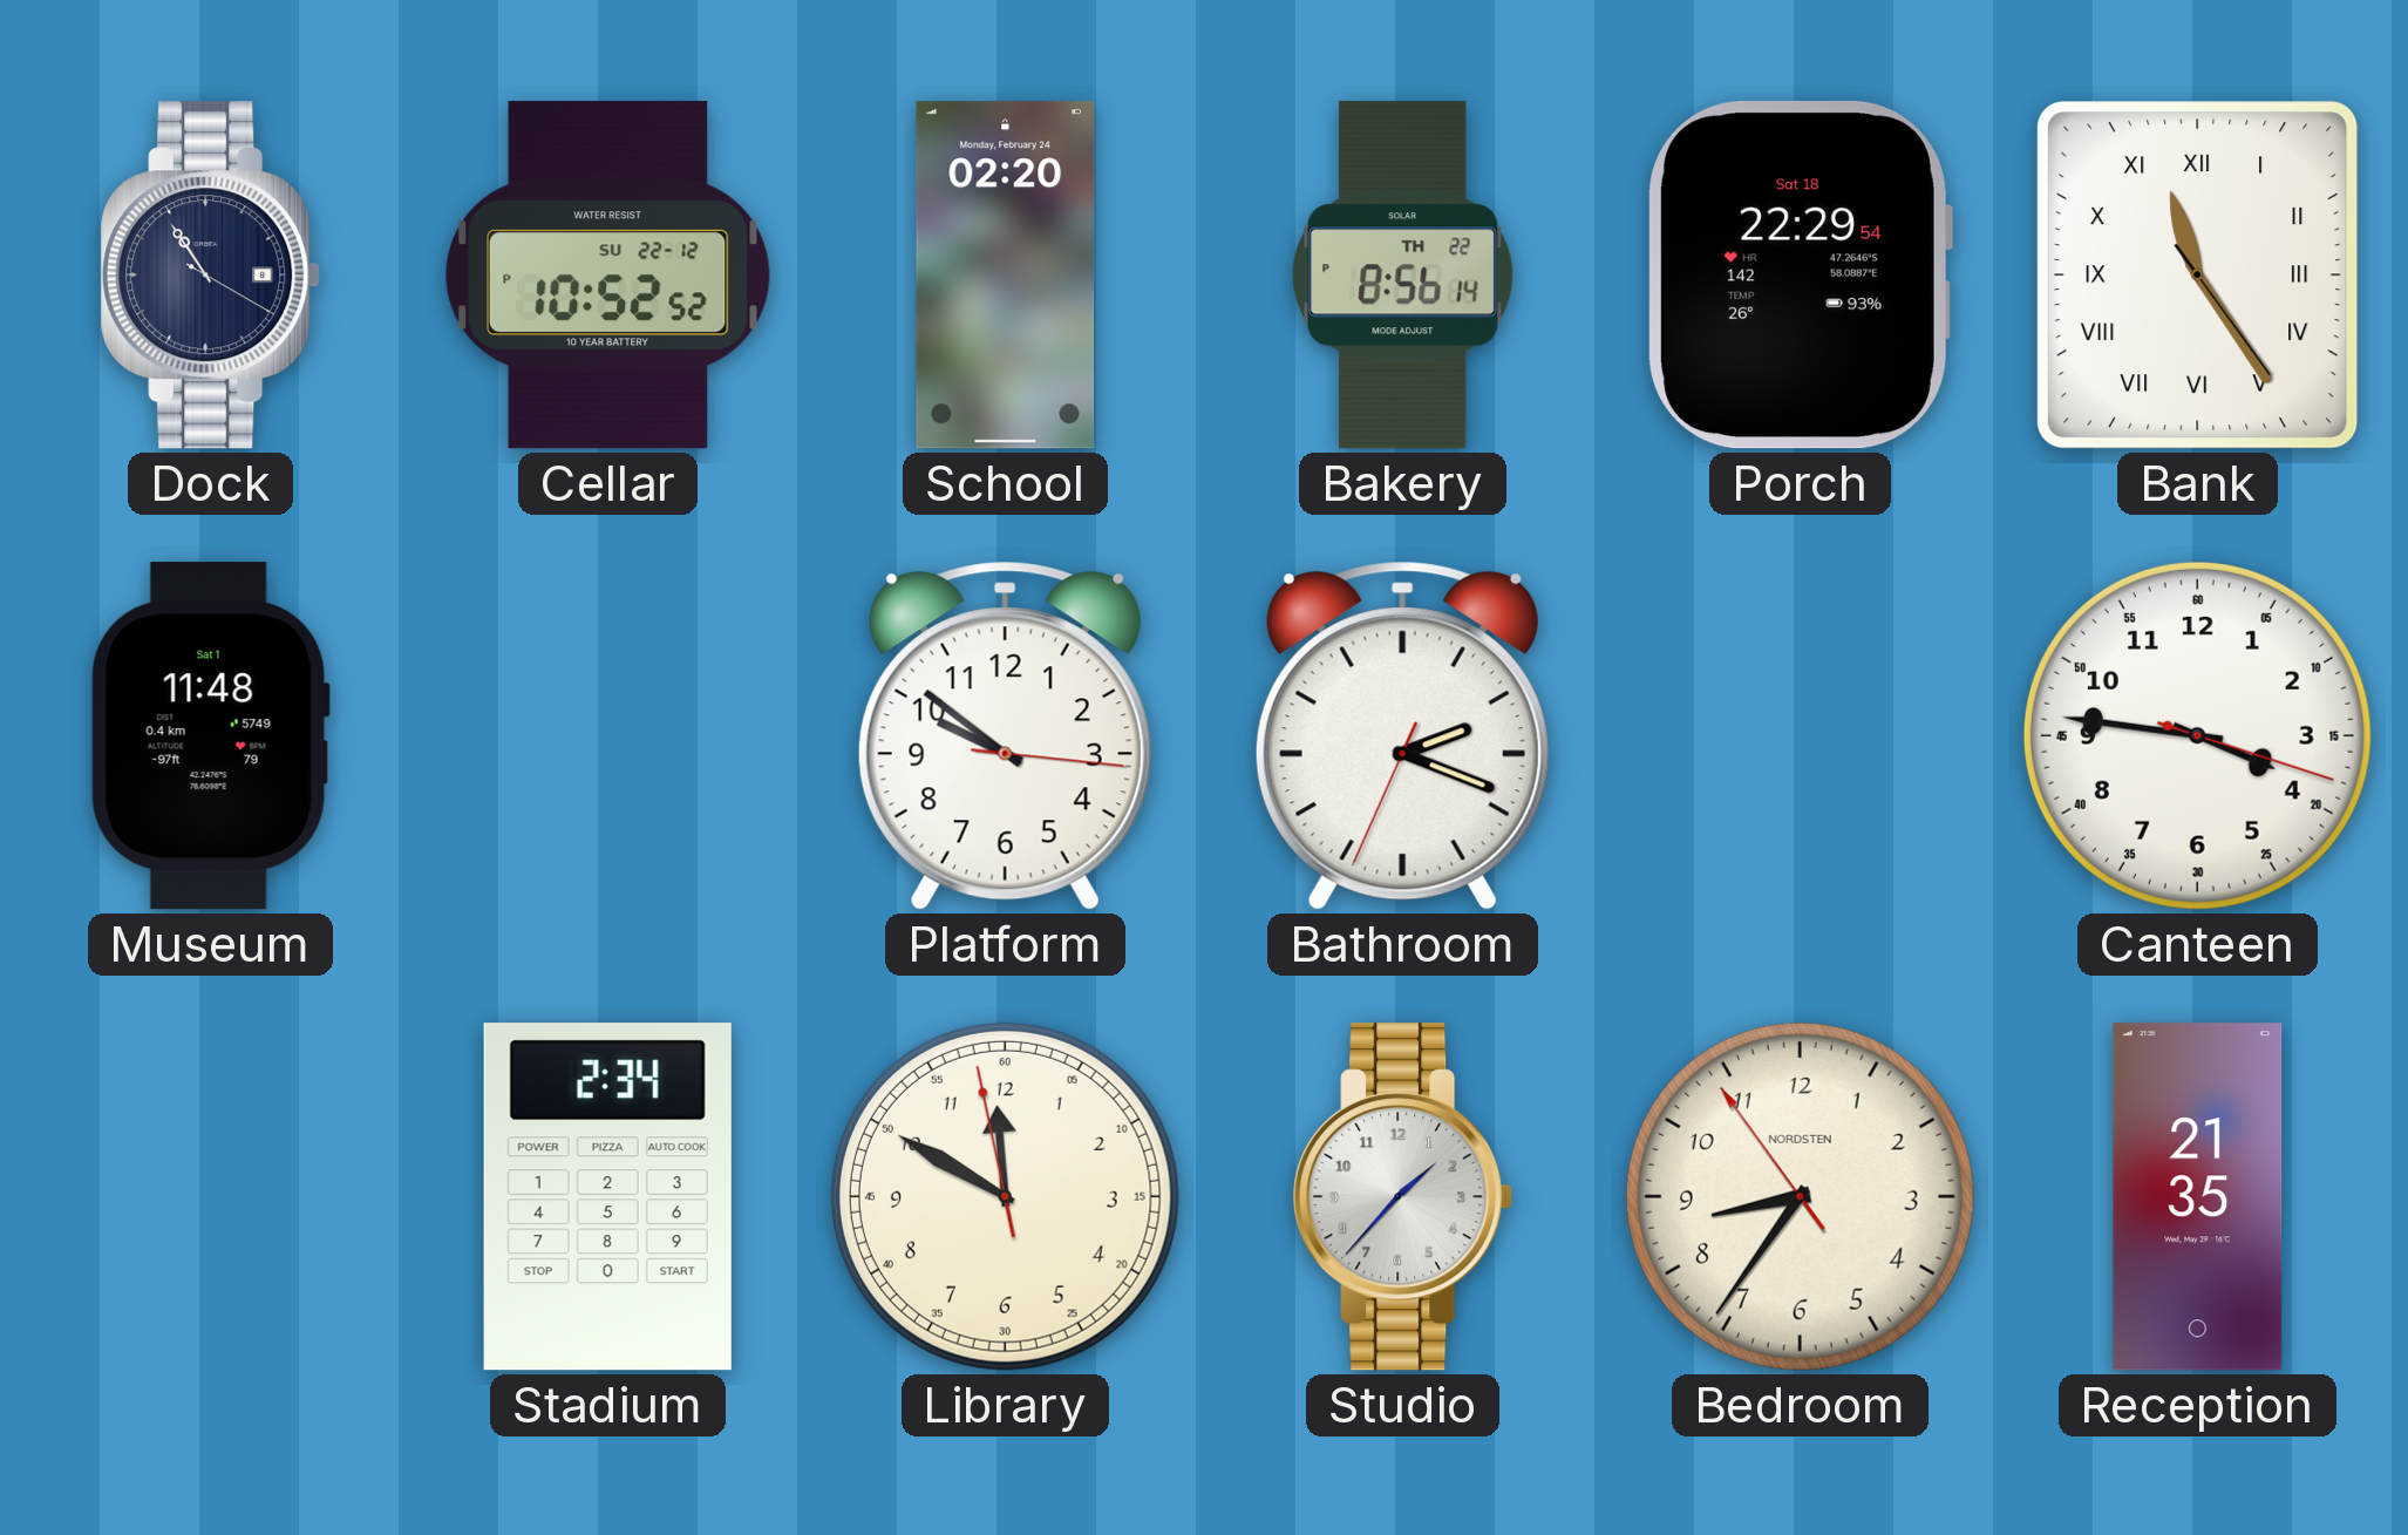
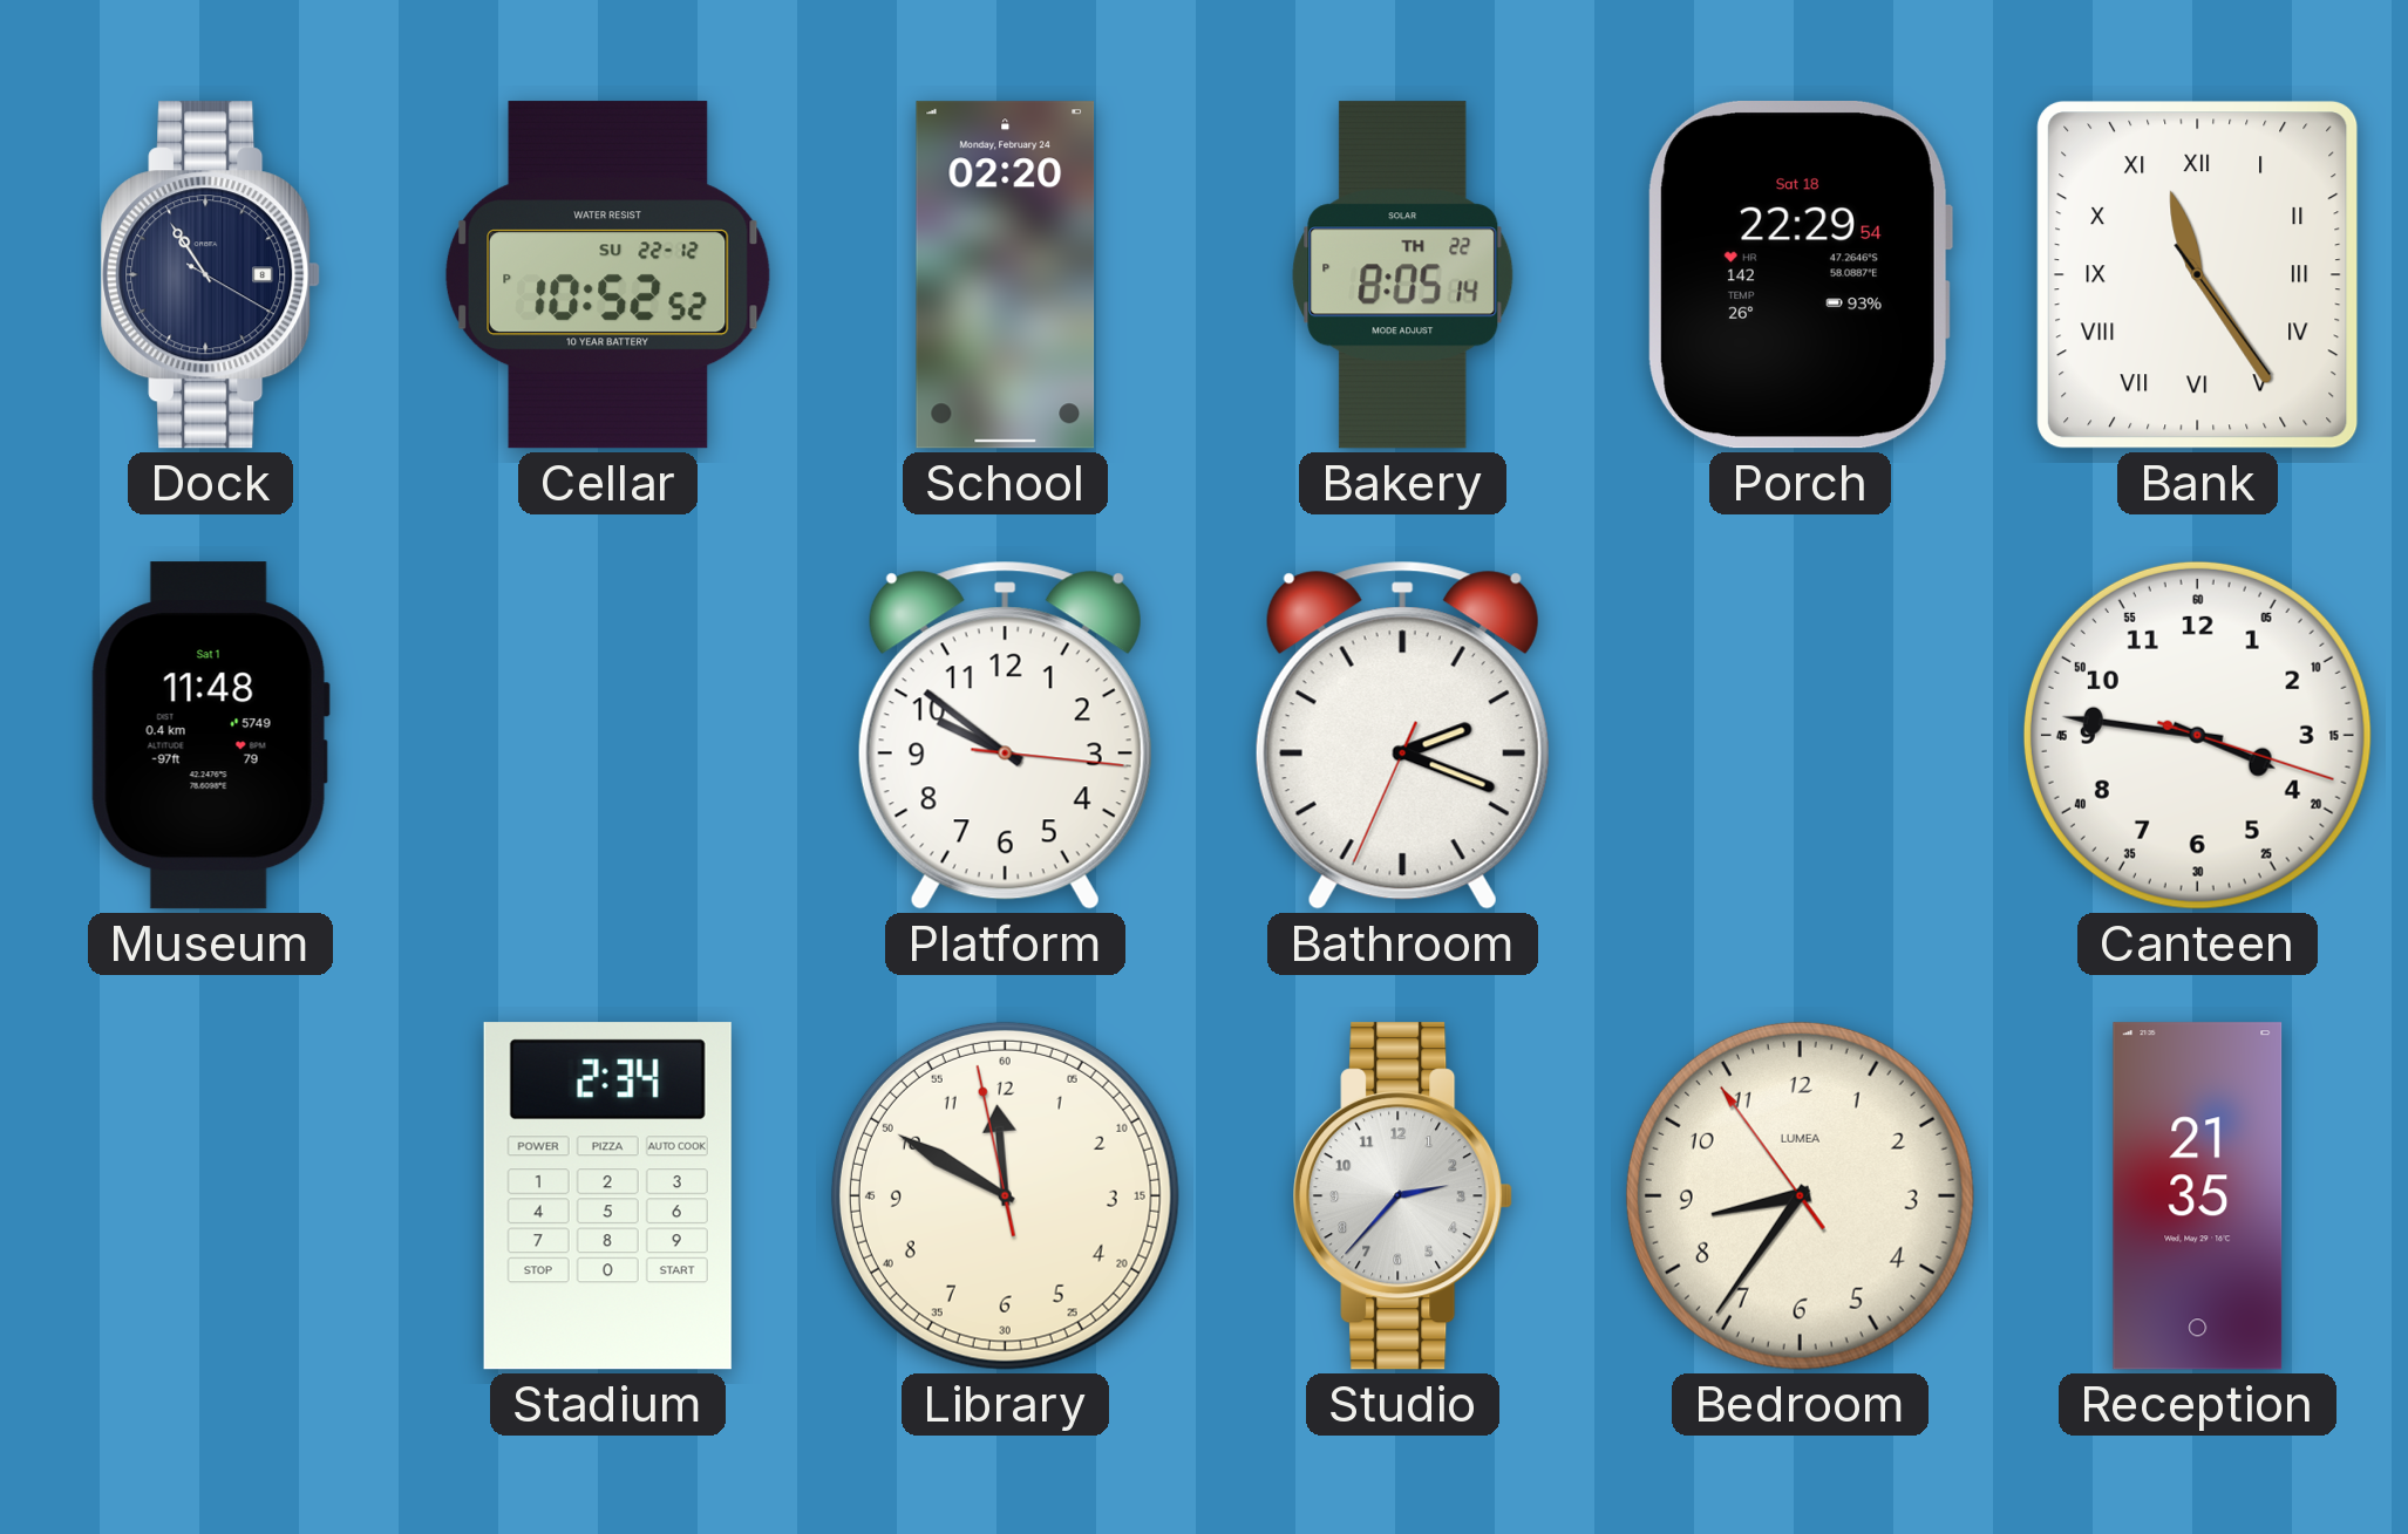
Bakery: 8:56 -> 8:05
Studio: 1:37 -> 2:37
Bedroom brand: NORDSTEN -> LUMEA
